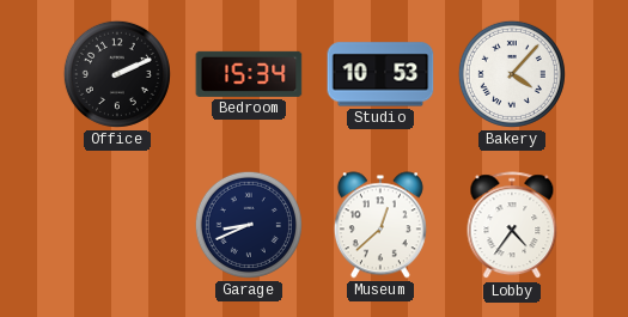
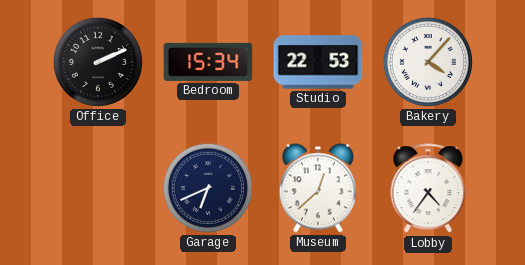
Studio: 10:53 -> 22:53
Garage: 8:41 -> 6:41
